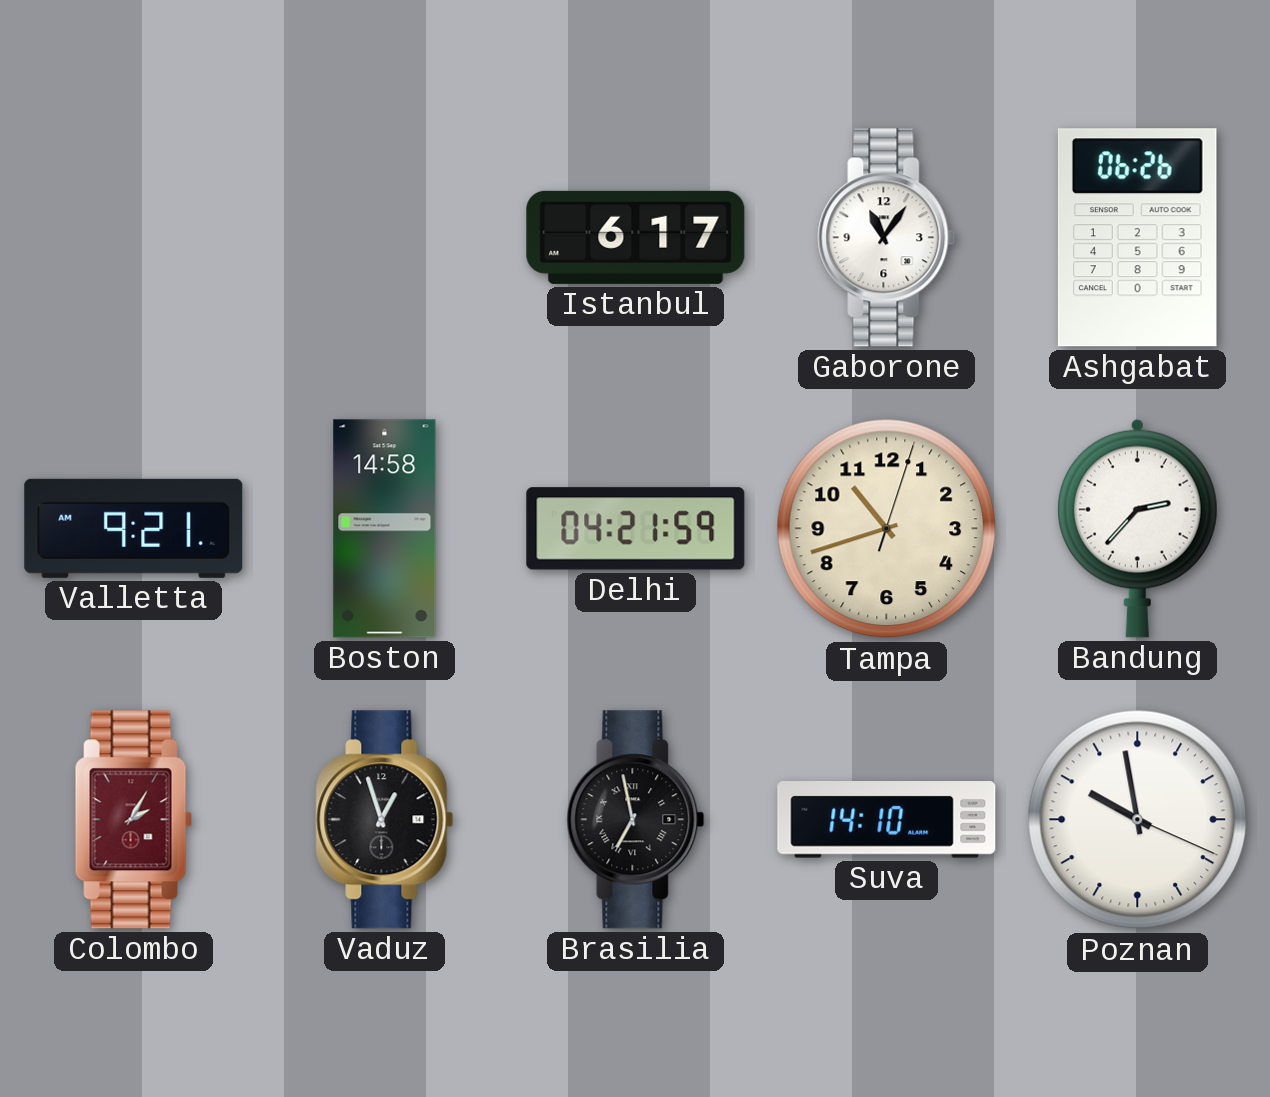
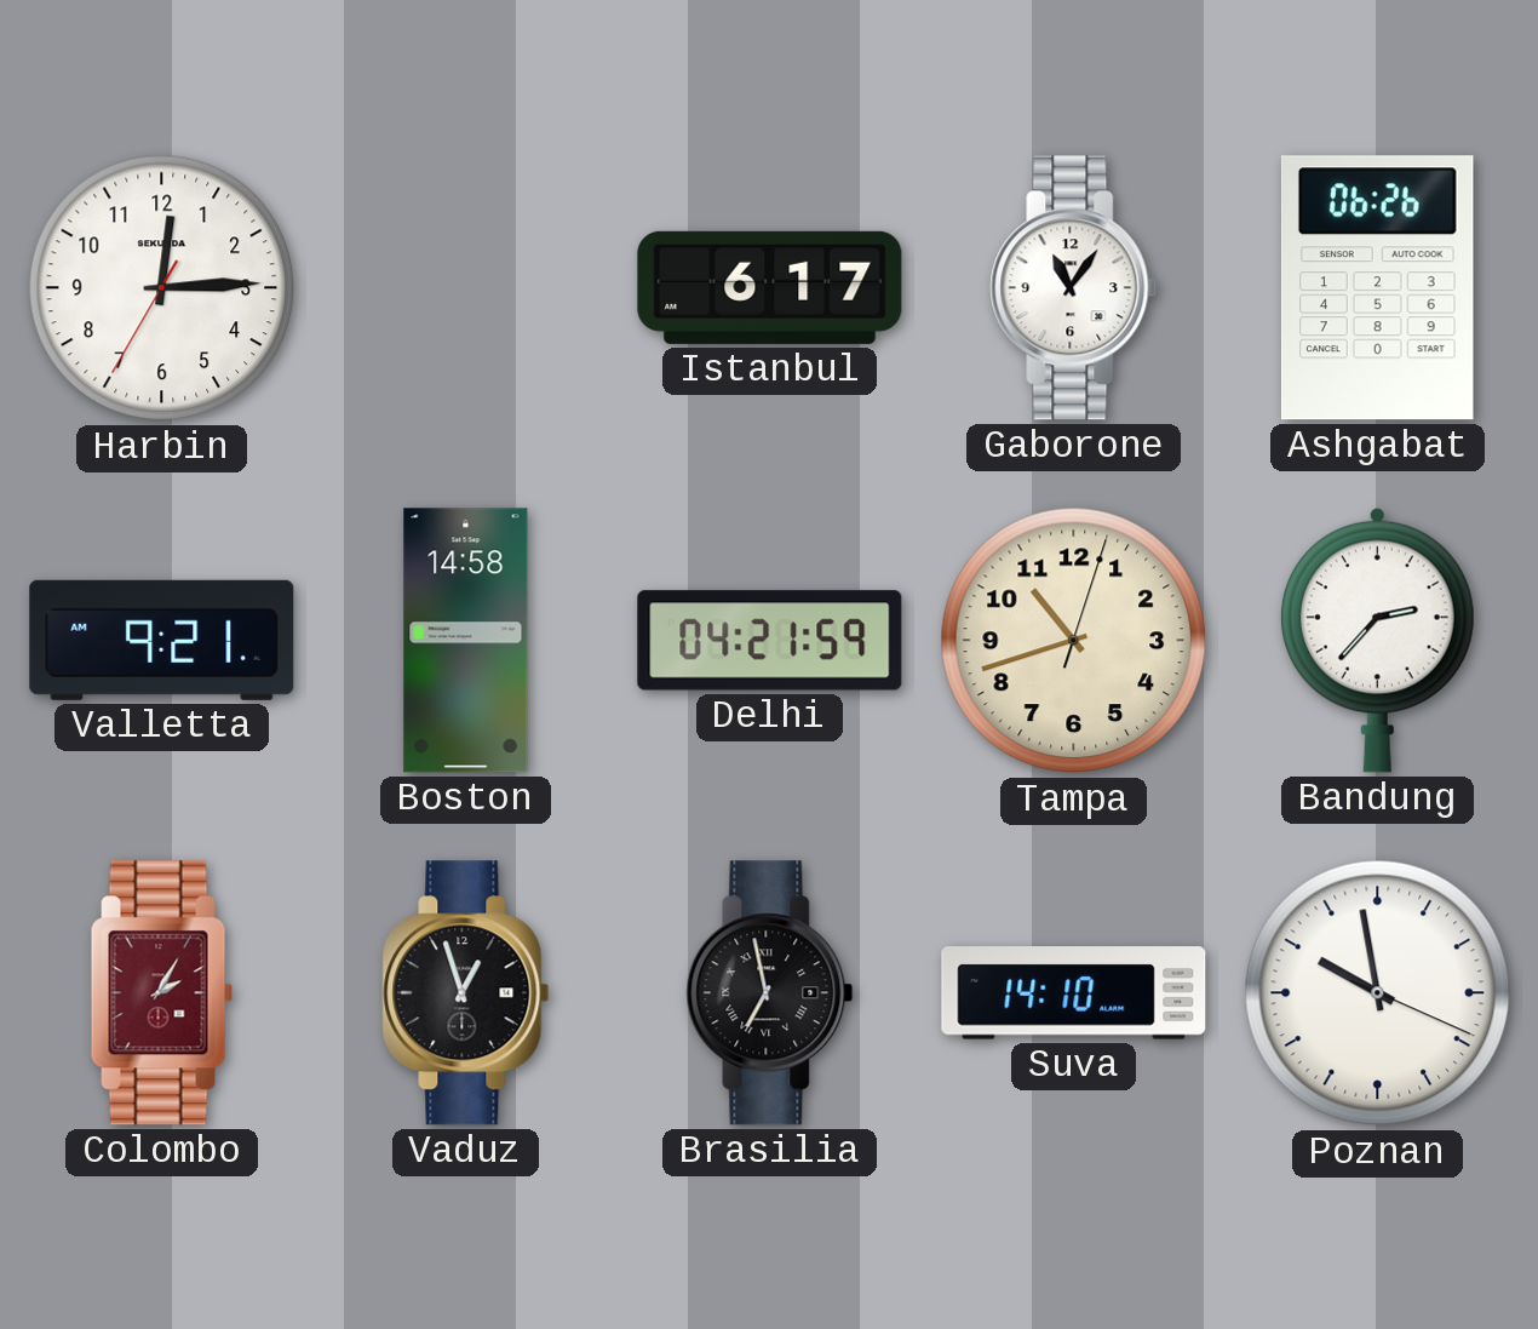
Harbin: none -> 12:14
